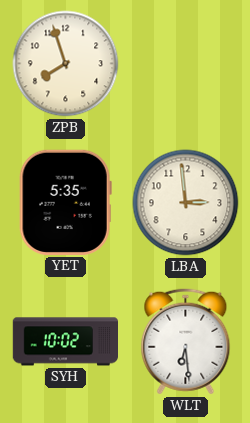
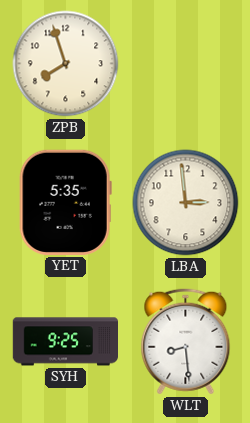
SYH: 10:02 -> 9:25
WLT: 6:29 -> 8:29
